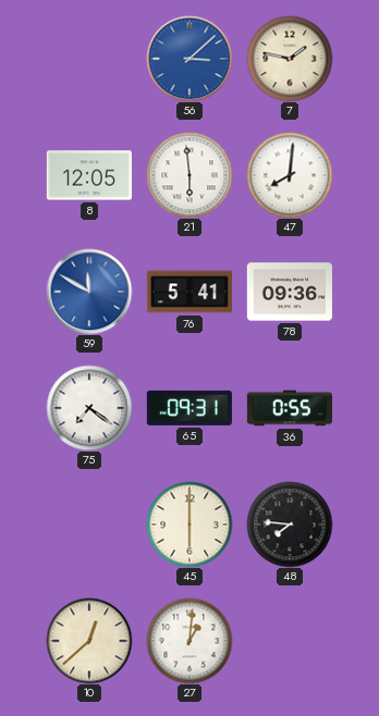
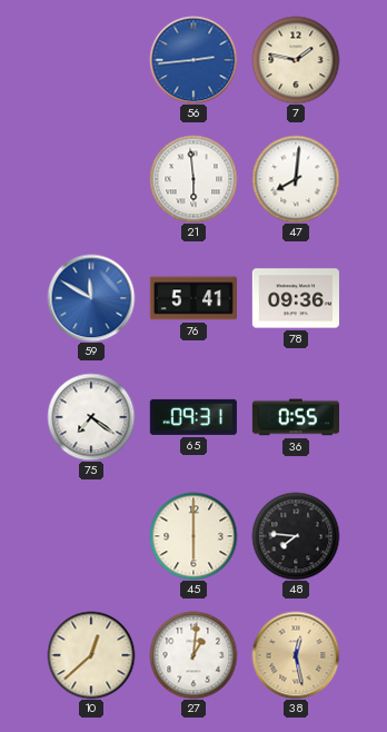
56: 3:08 -> 2:44
8: 12:05 -> none
38: none -> 12:28
